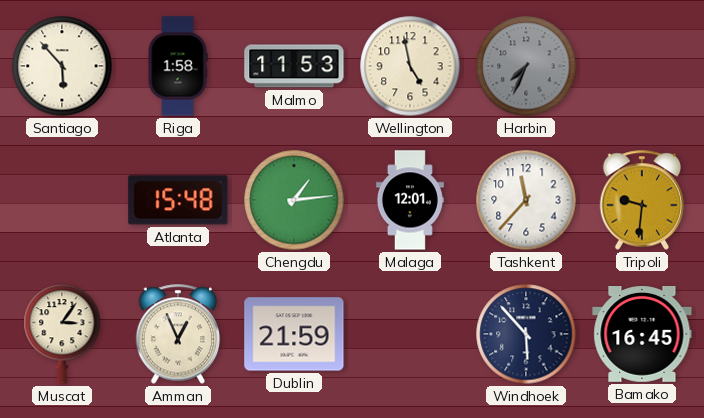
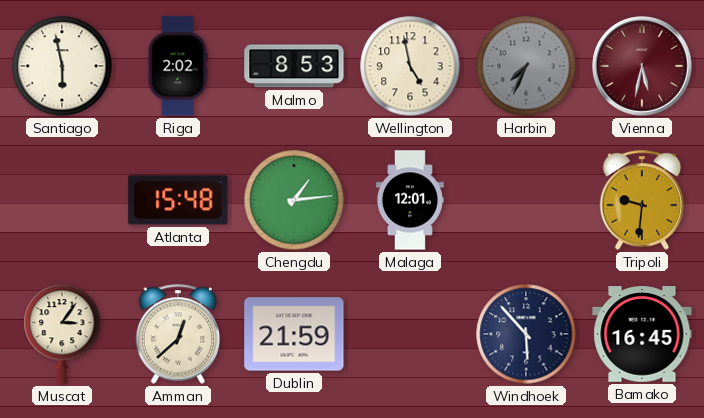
Santiago: 5:53 -> 5:58
Riga: 1:58 -> 2:02
Malmo: 11:53 -> 8:53
Vienna: none -> 5:32
Tashkent: 11:37 -> none
Amman: 12:56 -> 12:38
